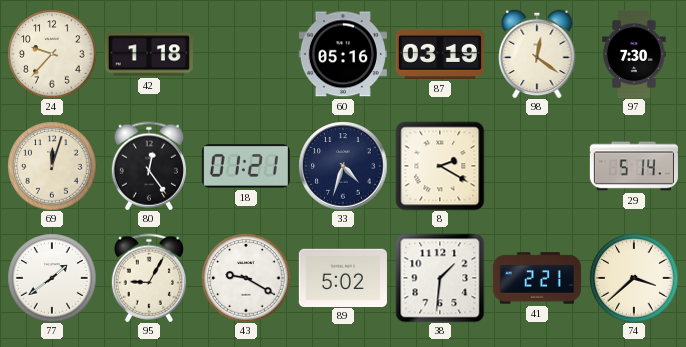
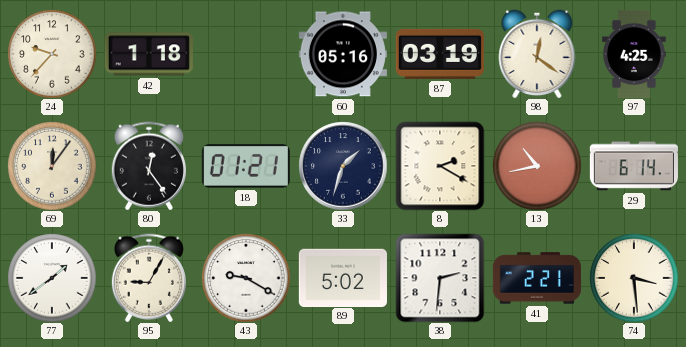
97: 7:30 -> 4:25
69: 12:03 -> 12:06
33: 4:33 -> 1:33
13: none -> 10:43
29: 5:14 -> 6:14
38: 1:31 -> 2:31
74: 3:38 -> 3:29
